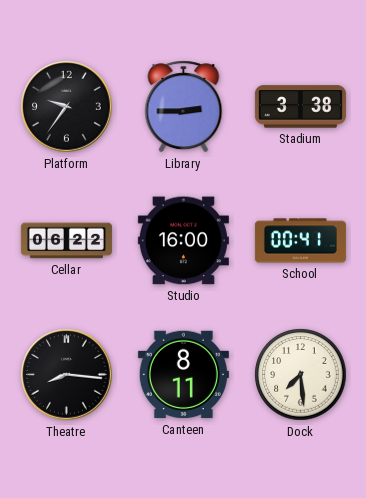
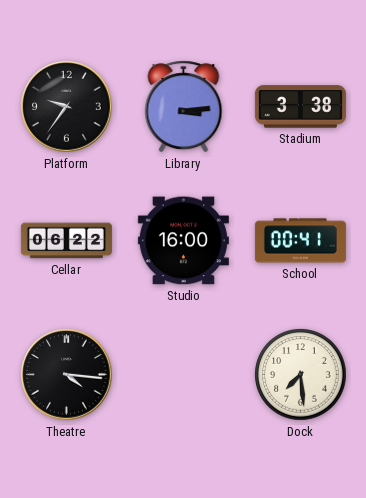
Library: 2:45 -> 3:14
Theatre: 8:16 -> 4:16
Canteen: 8:11 -> none
